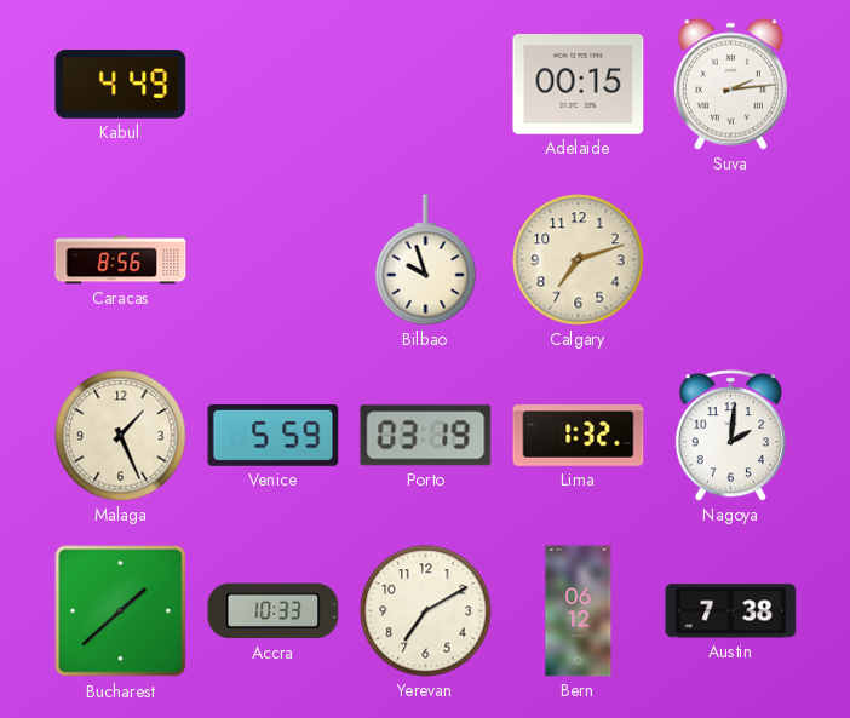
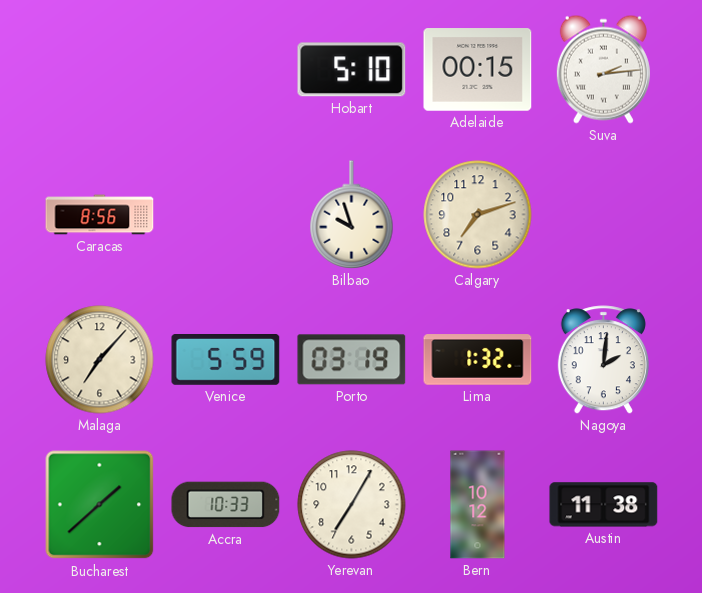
Kabul: 4:49 -> none
Hobart: none -> 5:10
Malaga: 1:26 -> 7:07
Yerevan: 7:10 -> 7:05
Bern: 06:12 -> 10:12
Austin: 7:38 -> 11:38
